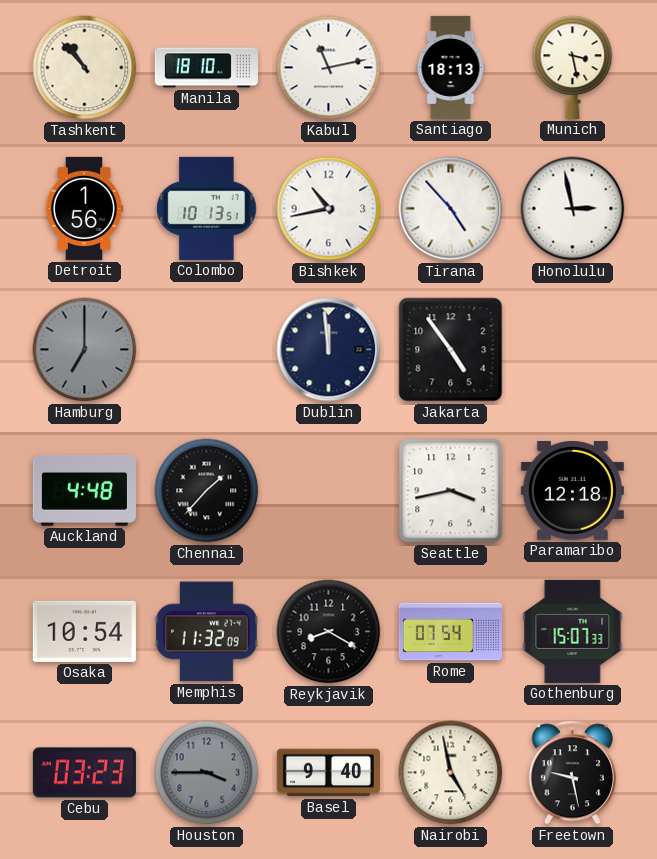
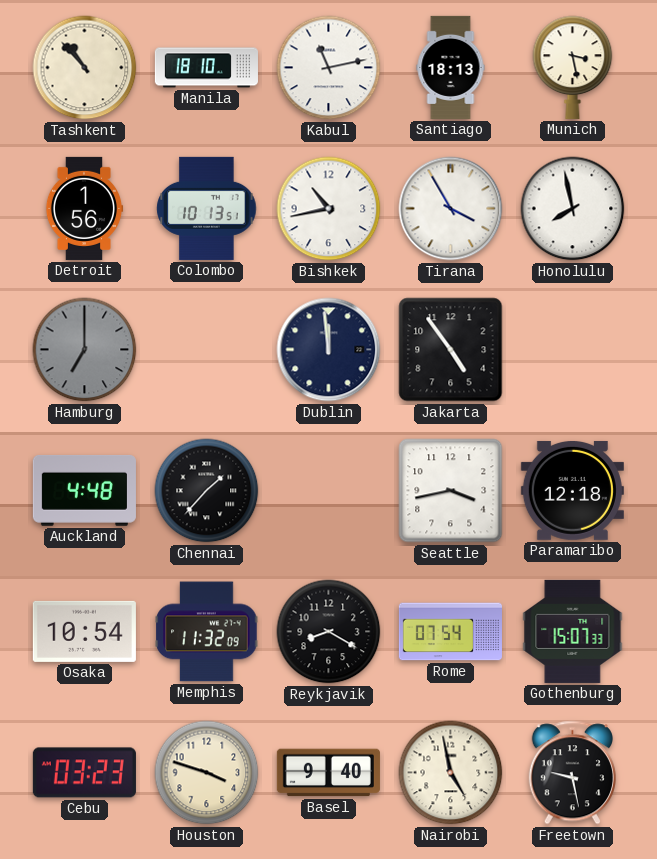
Tirana: 4:53 -> 3:55
Honolulu: 2:58 -> 7:58
Houston: 3:45 -> 3:48
Houston dial: grey -> cream
